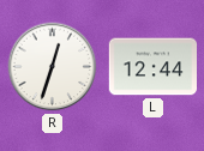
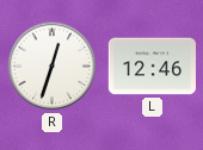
L: 12:44 -> 12:46
